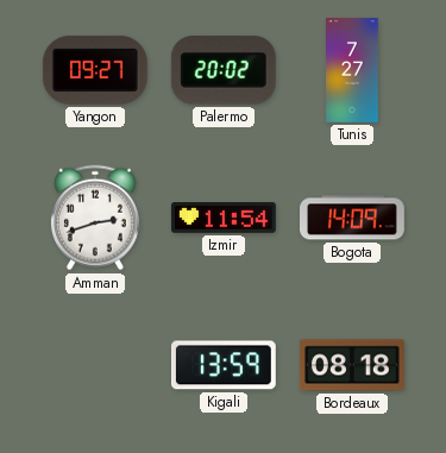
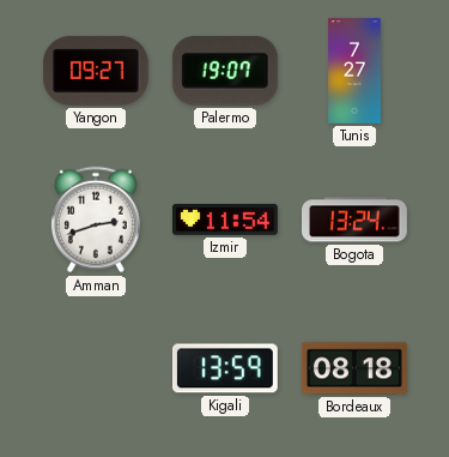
Palermo: 20:02 -> 19:07
Bogota: 14:09 -> 13:24
